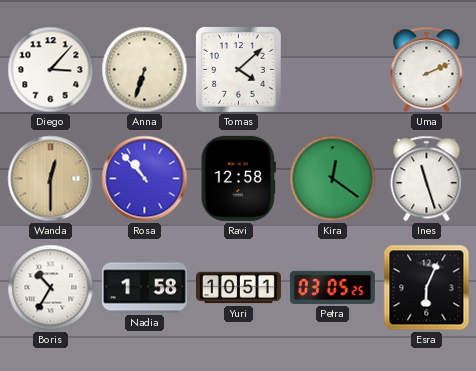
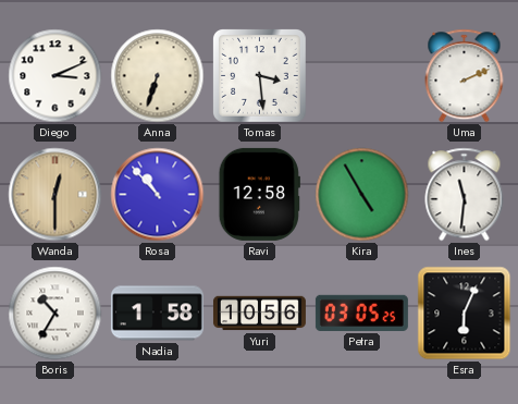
Diego: 3:07 -> 3:11
Tomas: 4:08 -> 3:29
Kira: 12:21 -> 4:55
Ines: 11:27 -> 11:31
Yuri: 10:51 -> 10:56
